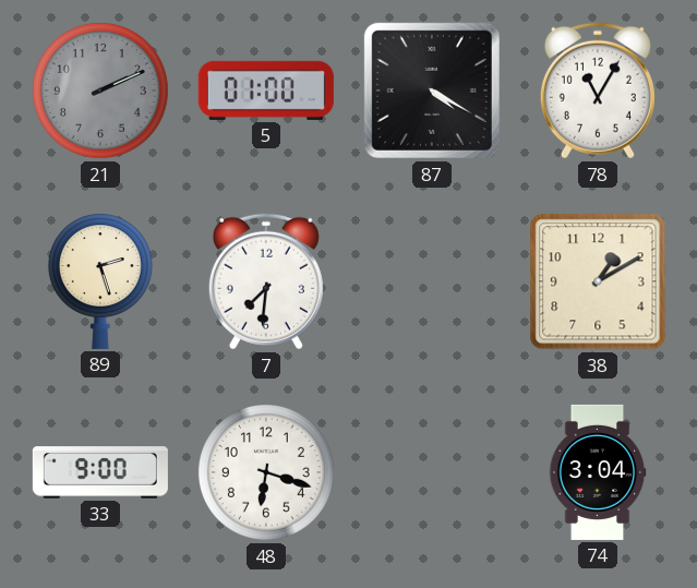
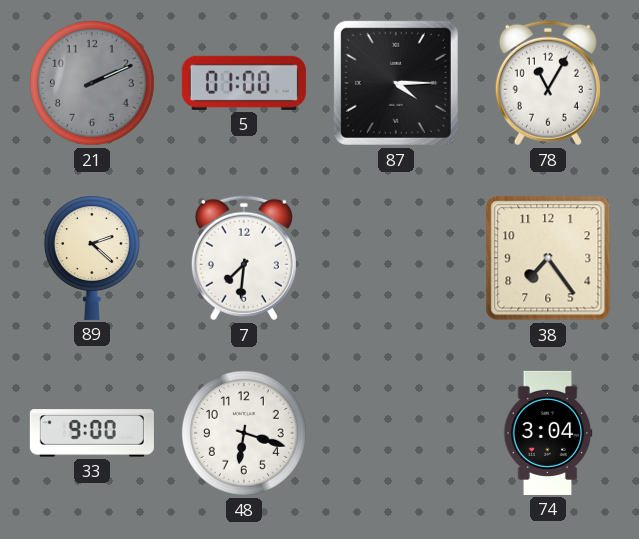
87: 4:20 -> 4:15
89: 2:27 -> 2:22
38: 1:10 -> 7:24
